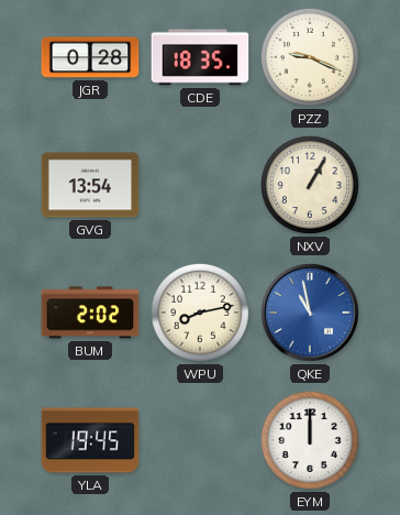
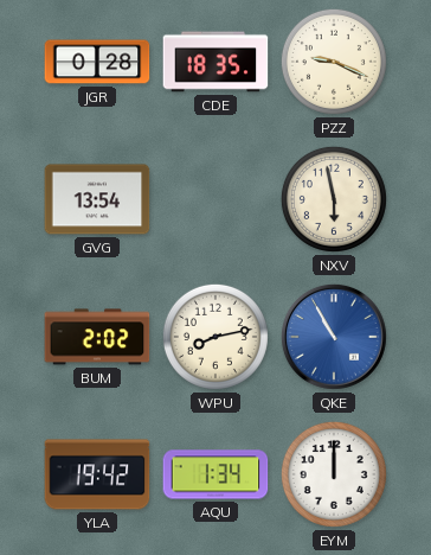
NXV: 1:05 -> 5:58
QKE: 10:58 -> 10:55
YLA: 19:45 -> 19:42
AQU: none -> 1:34
